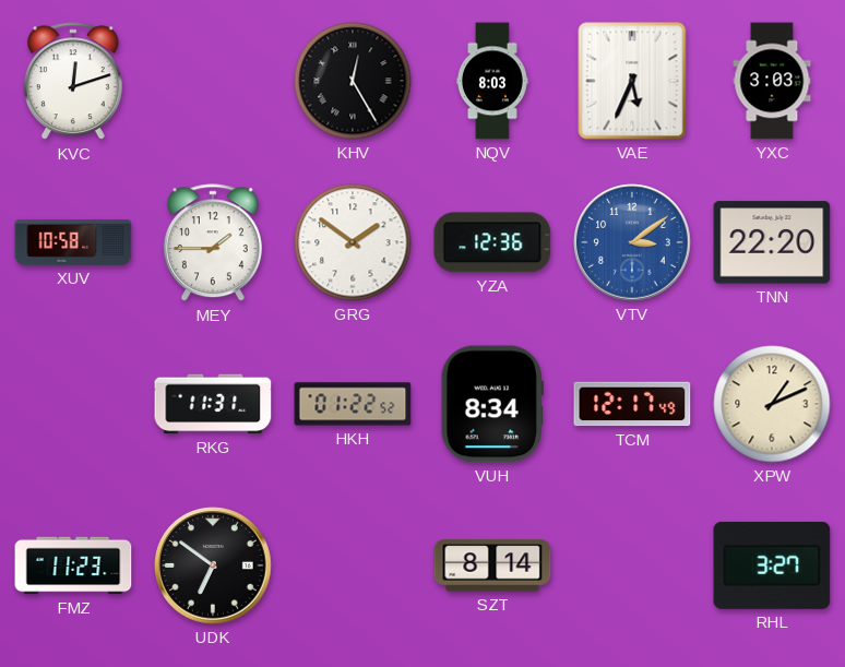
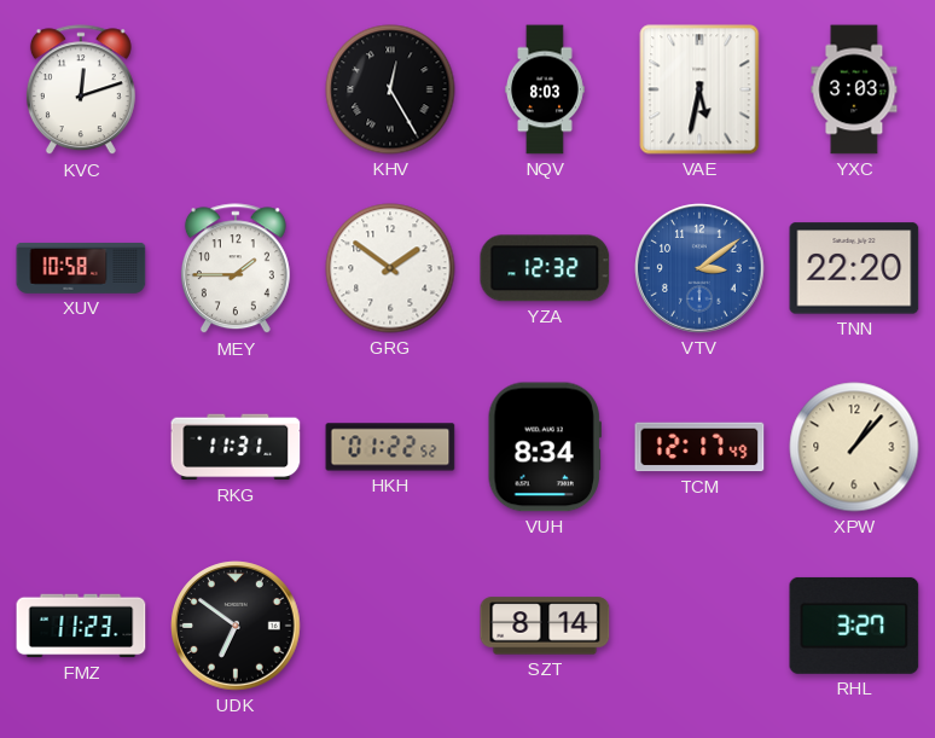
VAE: 5:34 -> 5:32
YZA: 12:36 -> 12:32
XPW: 1:11 -> 1:07
